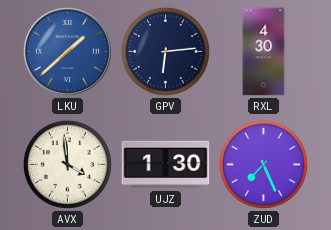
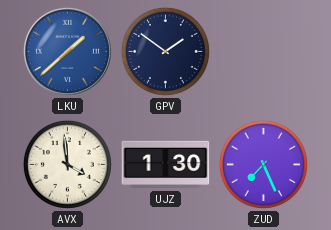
GPV: 6:14 -> 1:51
RXL: 4:30 -> none
